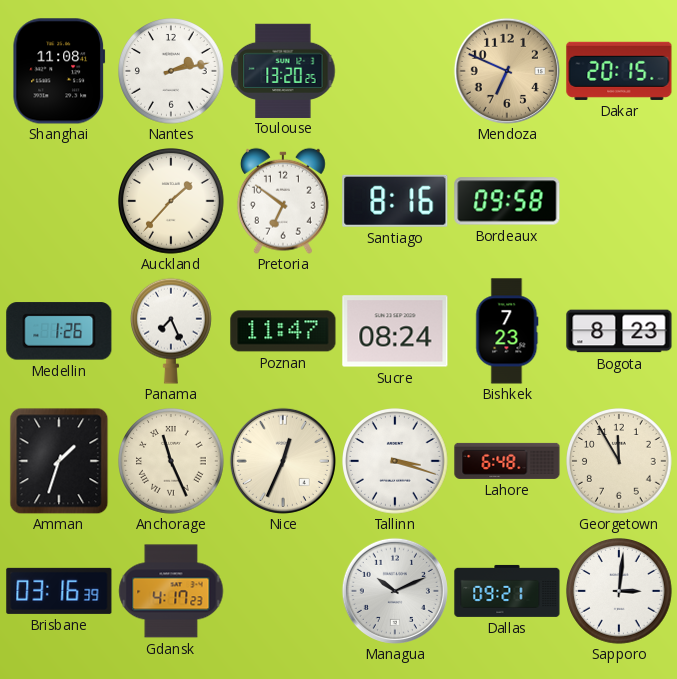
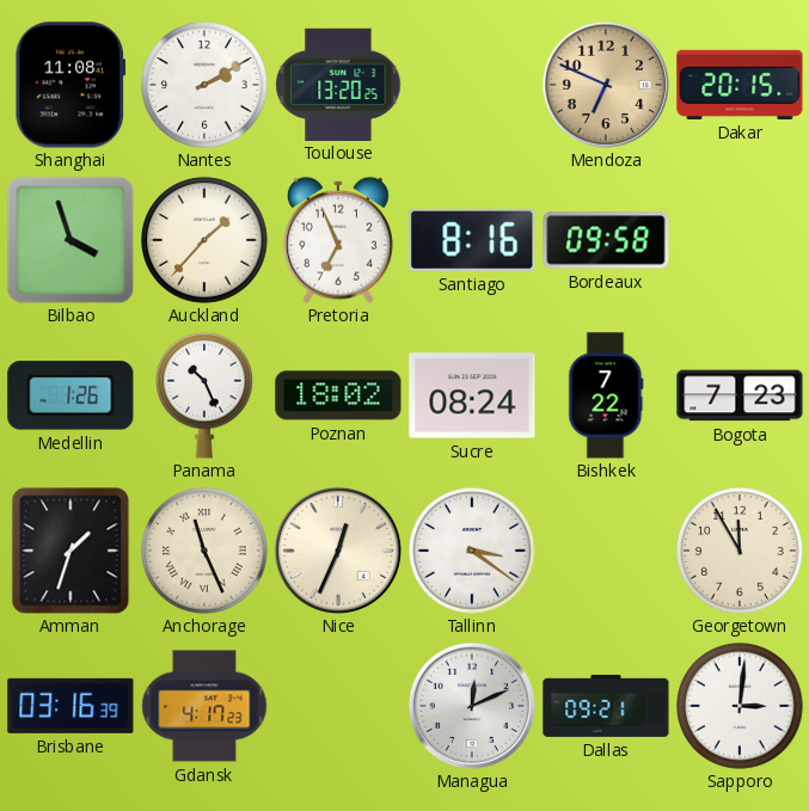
Nantes: 2:13 -> 2:10
Bilbao: none -> 3:57
Pretoria: 6:51 -> 6:56
Panama: 7:26 -> 10:26
Poznan: 11:47 -> 18:02
Bishkek: 7:23 -> 7:22
Bogota: 8:23 -> 7:23
Tallinn: 3:18 -> 3:21
Lahore: 6:48 -> none
Managua: 10:11 -> 12:11
